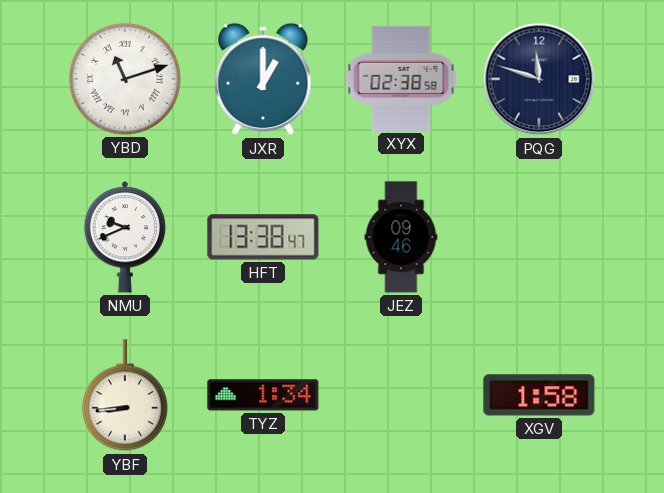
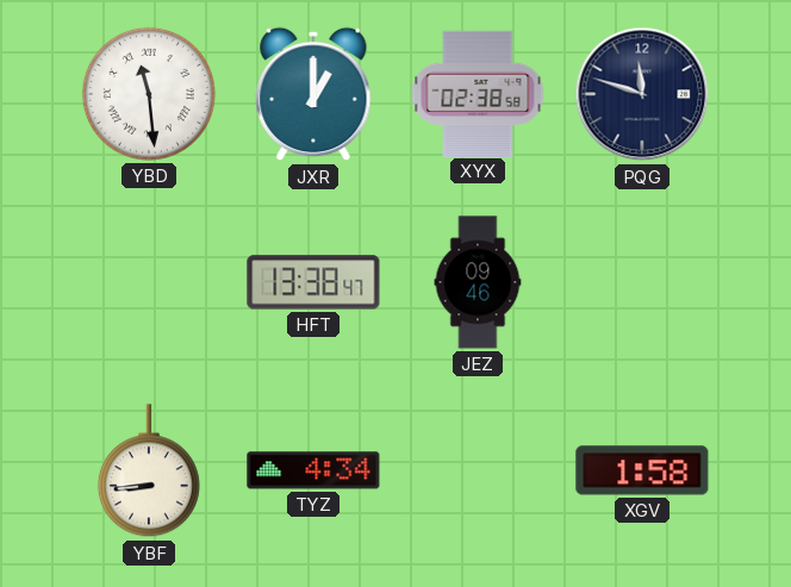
YBD: 11:12 -> 11:29
NMU: 9:41 -> none
TYZ: 1:34 -> 4:34
